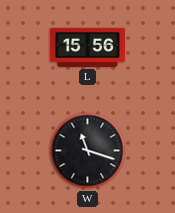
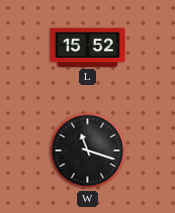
L: 15:56 -> 15:52
